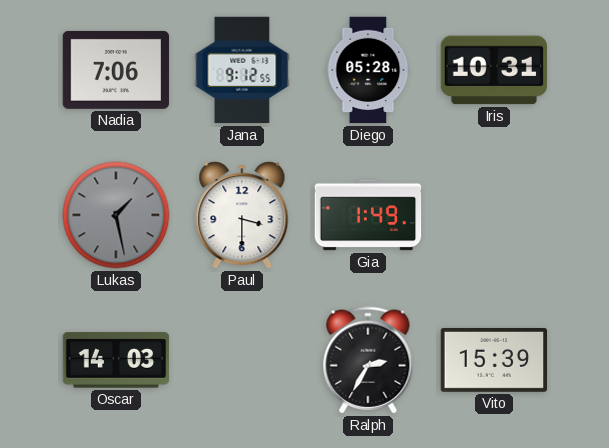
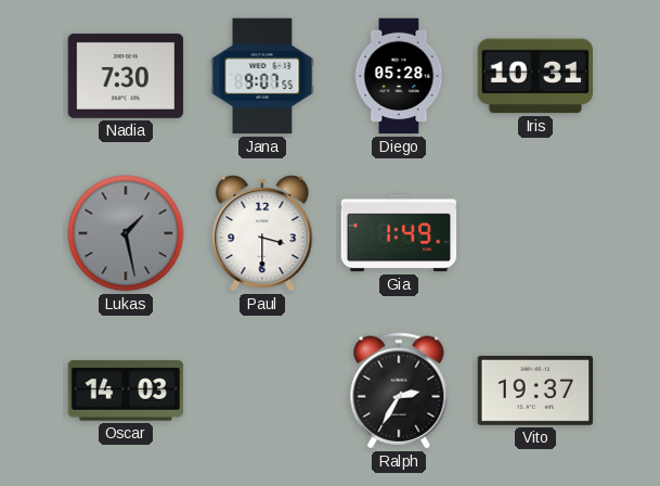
Nadia: 7:06 -> 7:30
Jana: 9:12 -> 9:07
Vito: 15:39 -> 19:37
